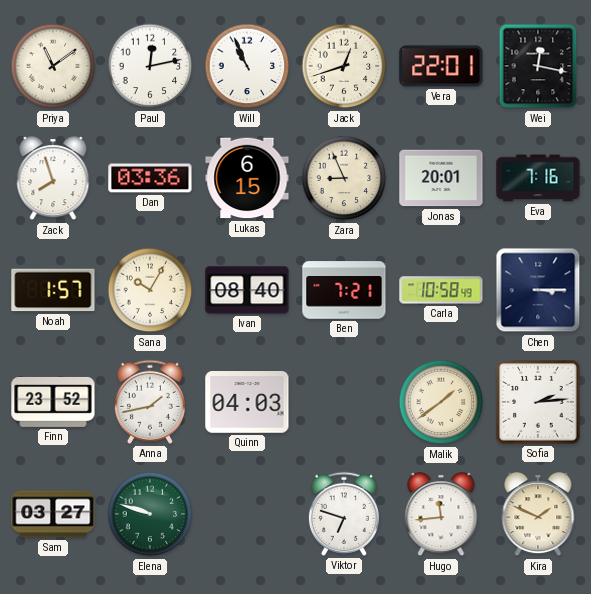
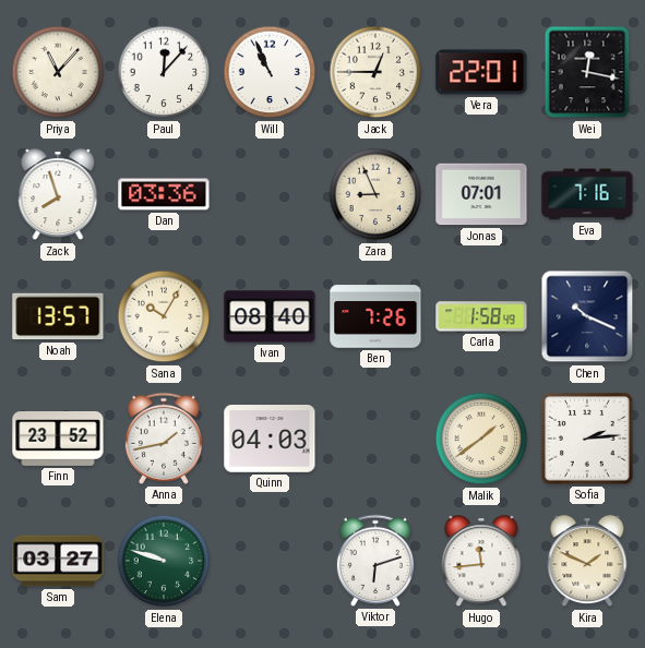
Priya: 11:09 -> 11:07
Paul: 12:13 -> 12:07
Jack: 12:42 -> 12:45
Lukas: 6:15 -> none
Jonas: 20:01 -> 07:01
Noah: 1:57 -> 13:57
Ben: 7:21 -> 7:26
Carla: 10:58 -> 1:58
Chen: 3:15 -> 10:19
Viktor: 6:48 -> 6:12
